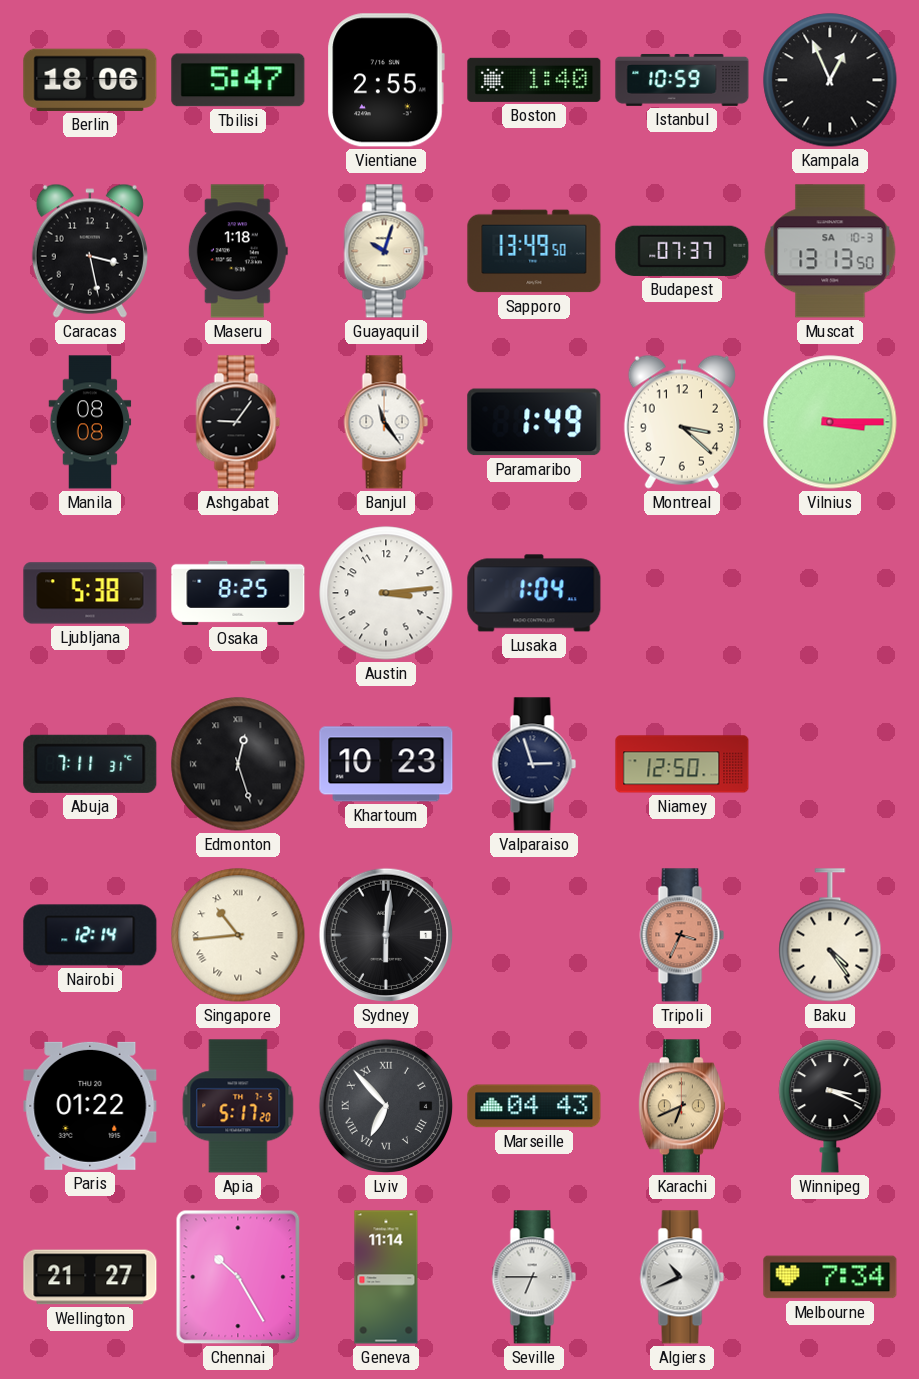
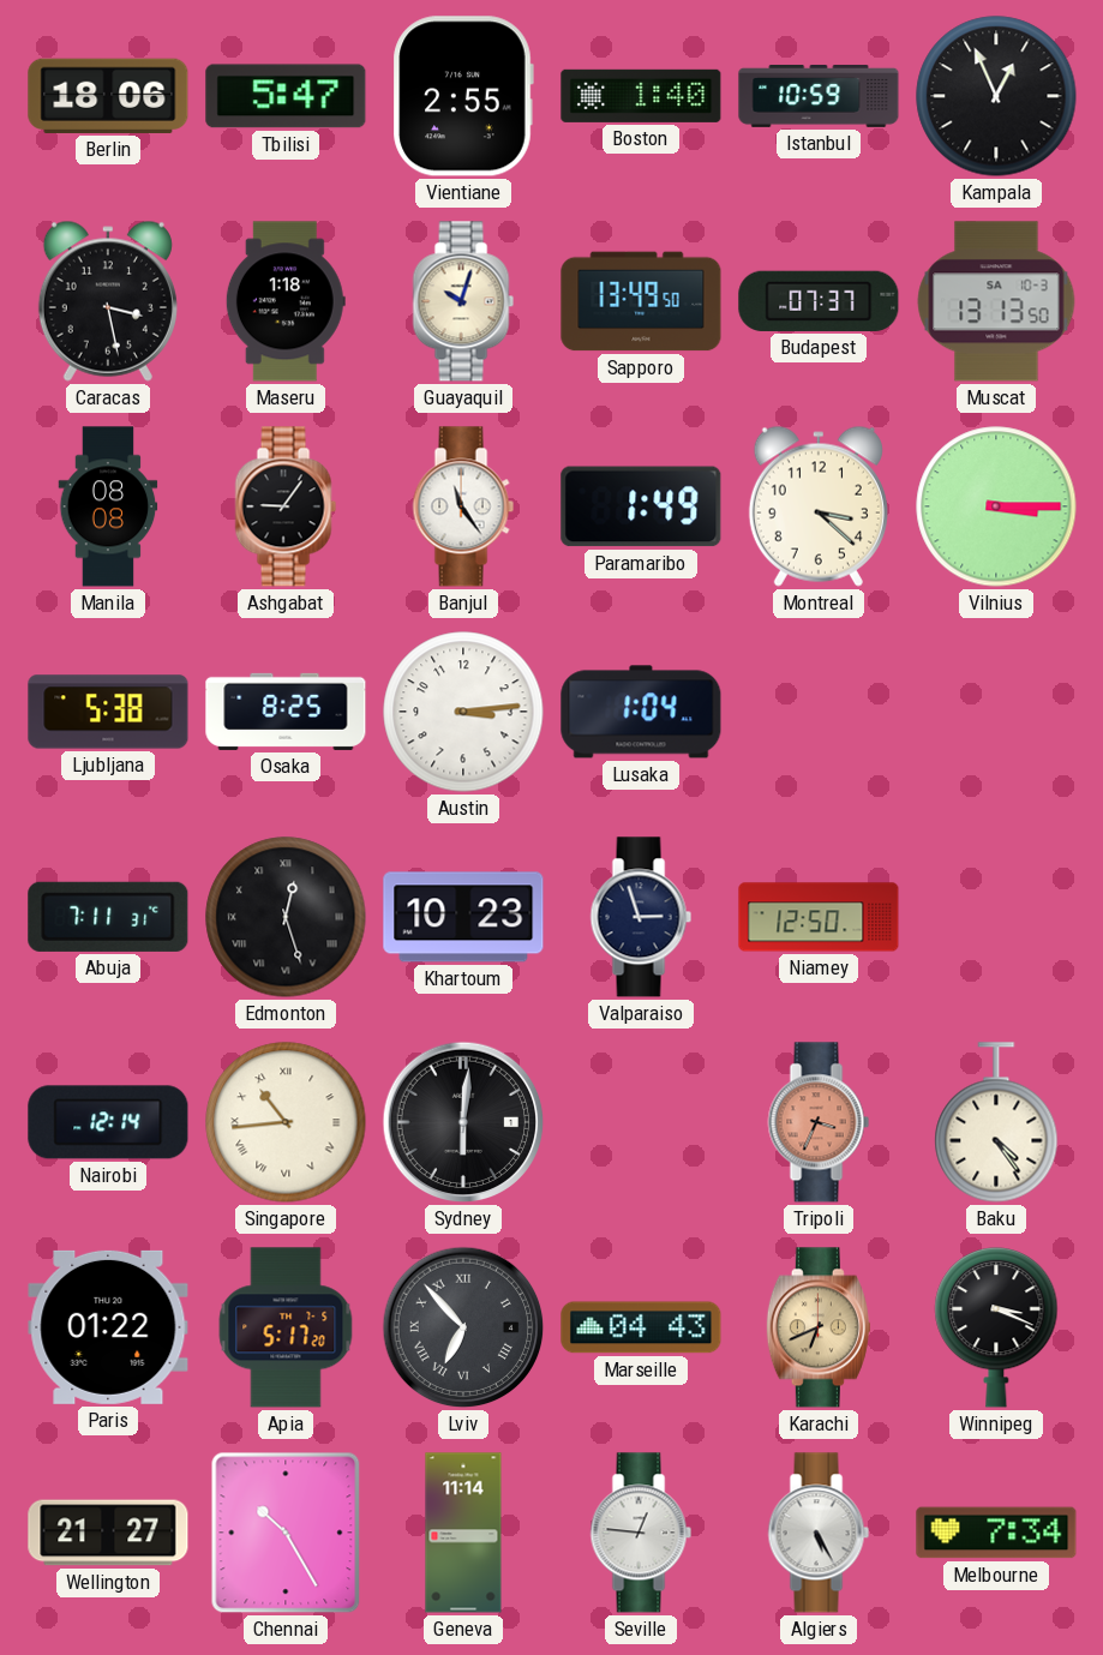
Seville: 6:45 -> 12:46
Algiers: 10:41 -> 5:25
